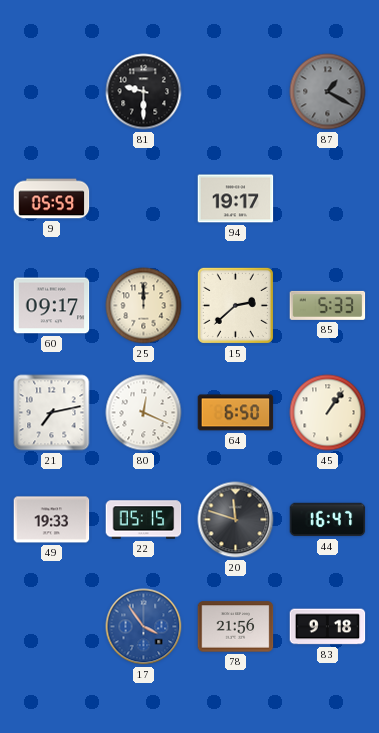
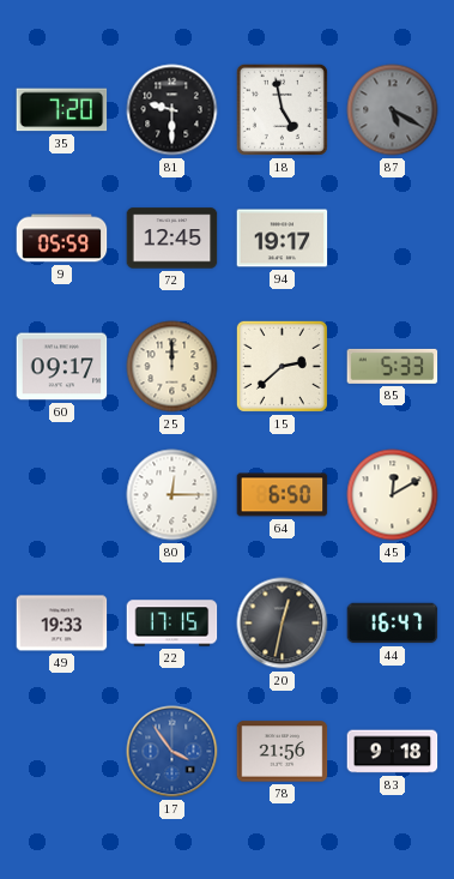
35: none -> 7:20
18: none -> 4:58
87: 1:20 -> 5:20
72: none -> 12:45
21: 7:13 -> none
80: 12:19 -> 12:15
45: 1:06 -> 12:10
22: 05:15 -> 17:15
20: 11:48 -> 12:32
